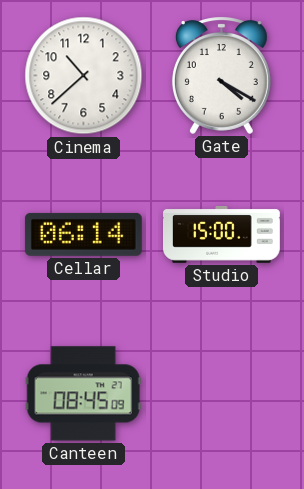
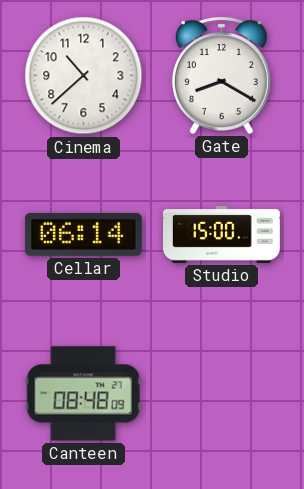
Gate: 4:20 -> 8:20
Canteen: 08:45 -> 08:48
